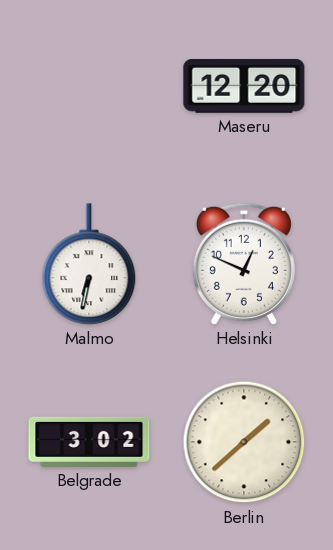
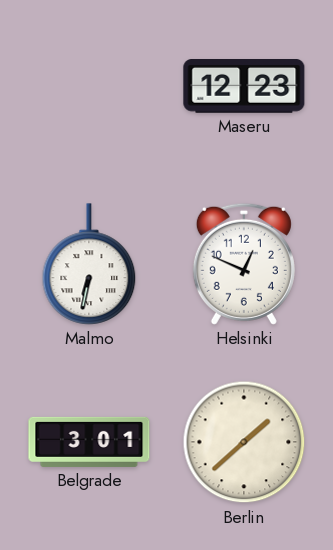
Maseru: 12:20 -> 12:23
Belgrade: 3:02 -> 3:01
